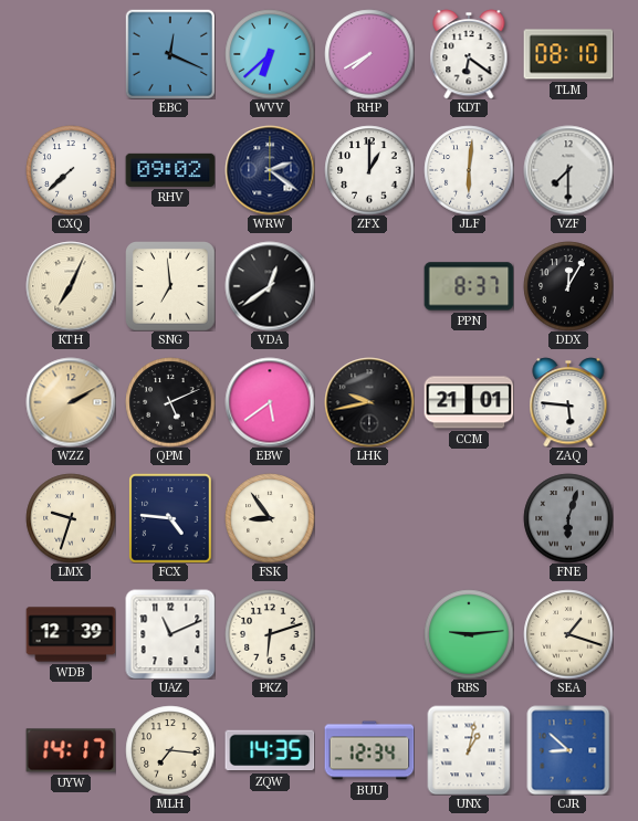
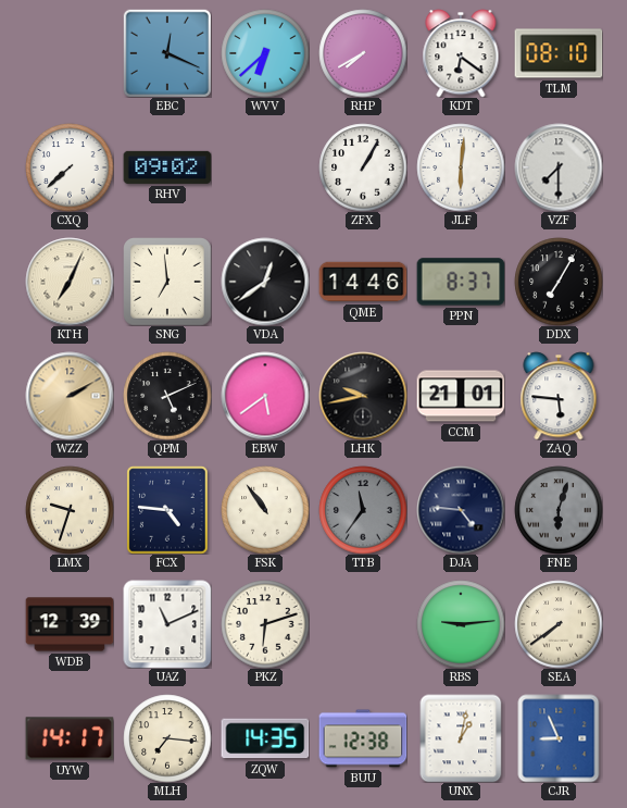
WRW: 2:21 -> none
ZFX: 1:00 -> 1:05
QME: none -> 14:46
DDX: 12:05 -> 7:05
FSK: 8:54 -> 10:54
TTB: none -> 11:36
DJA: none -> 4:46
SEA: 1:18 -> 7:39
BUU: 12:34 -> 12:38
CJR: 8:52 -> 8:56
